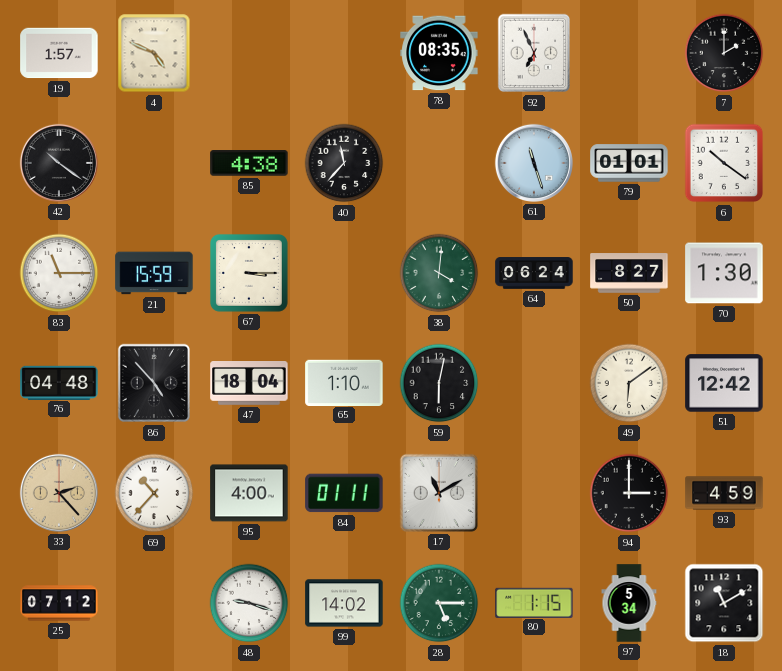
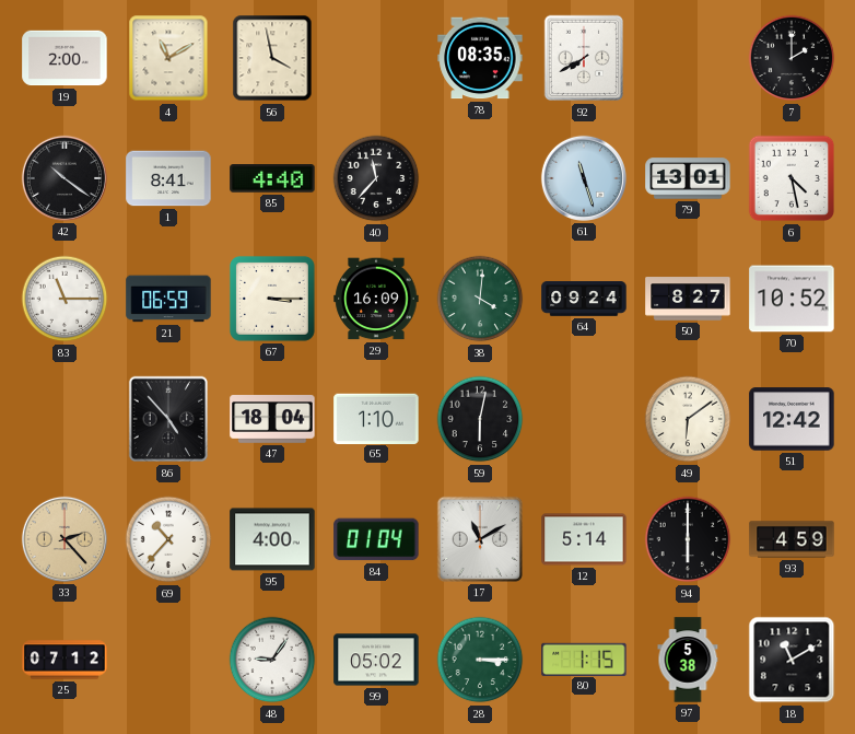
19: 1:57 -> 2:00
4: 4:49 -> 11:10
56: none -> 3:58
92: 6:56 -> 7:40
1: none -> 8:41
85: 4:38 -> 4:40
79: 01:01 -> 13:01
6: 10:21 -> 4:28
21: 15:59 -> 06:59
29: none -> 16:09
64: 06:24 -> 09:24
70: 1:30 -> 10:52
76: 04:48 -> none
84: 01:11 -> 01:04
12: none -> 5:14
94: 3:00 -> 6:00
48: 9:18 -> 9:06
99: 14:02 -> 05:02
28: 5:15 -> 3:15
97: 5:34 -> 5:38
